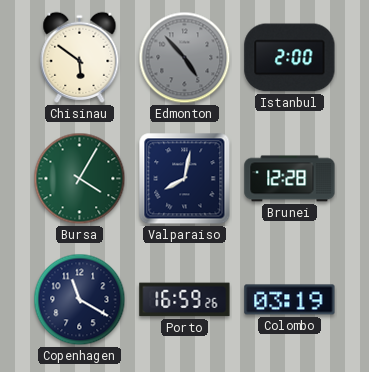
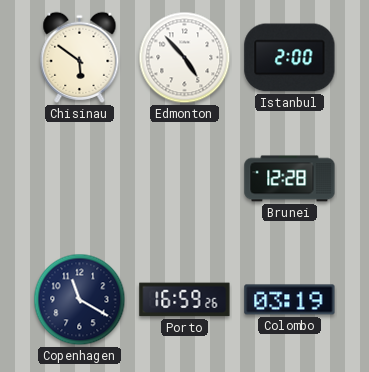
Edmonton dial: grey -> white
Bursa: 4:05 -> none
Valparaiso: 8:02 -> none
